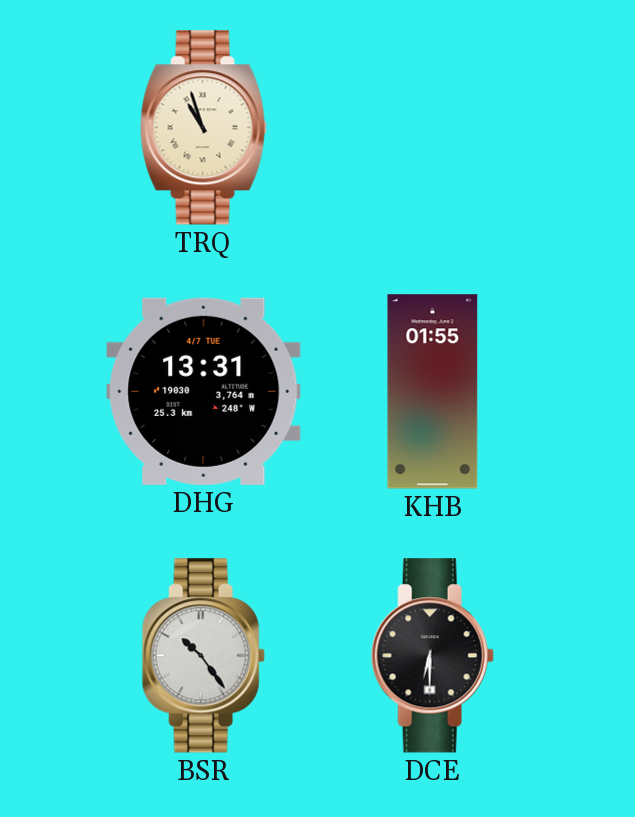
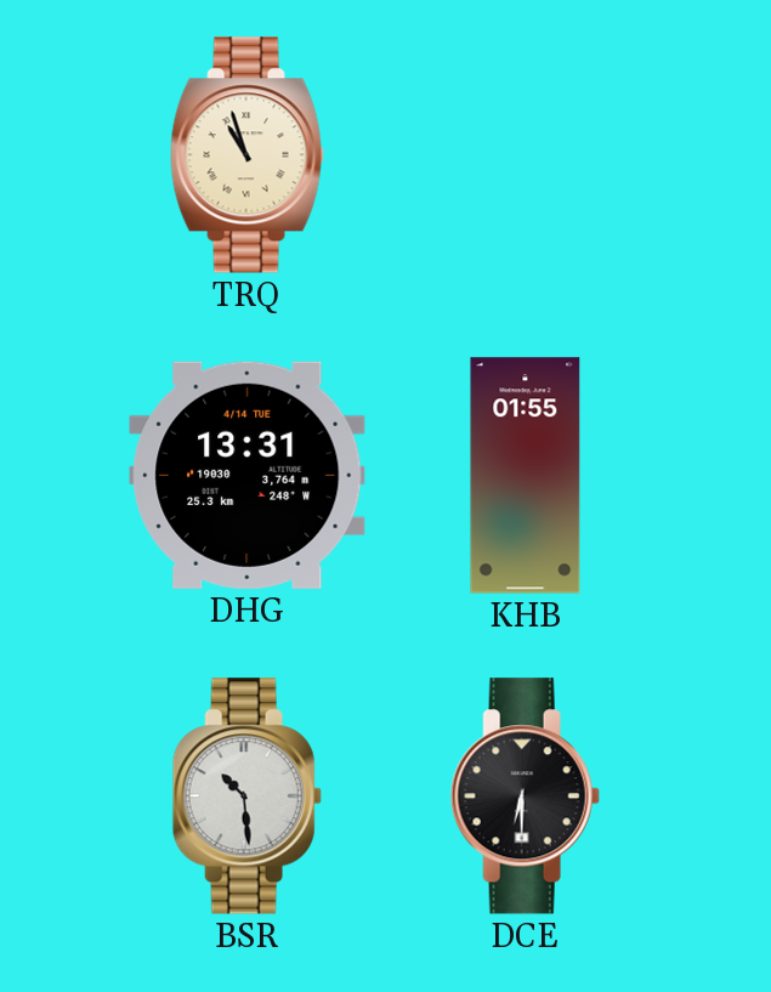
DHG date: 4/7 TUE -> 4/14 TUE
BSR: 10:24 -> 10:29
